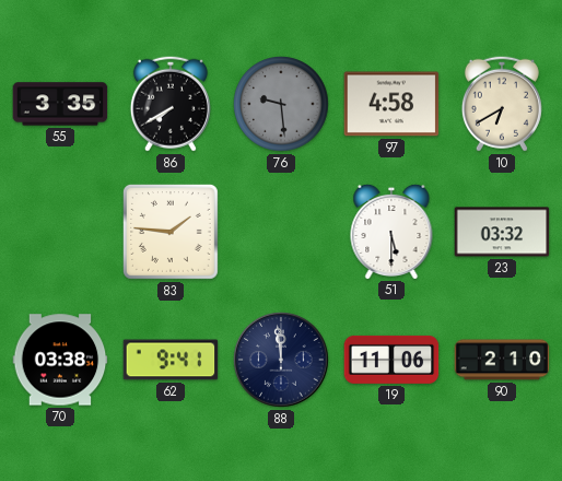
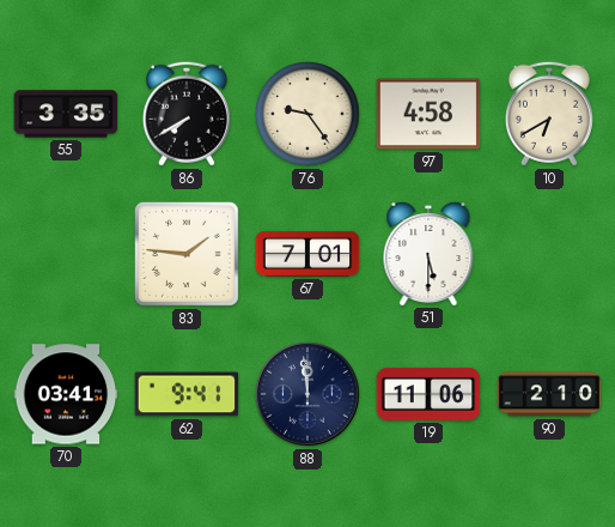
76: 9:29 -> 9:24
76 dial: grey -> cream
67: none -> 7:01
23: 03:32 -> none
70: 03:38 -> 03:41
